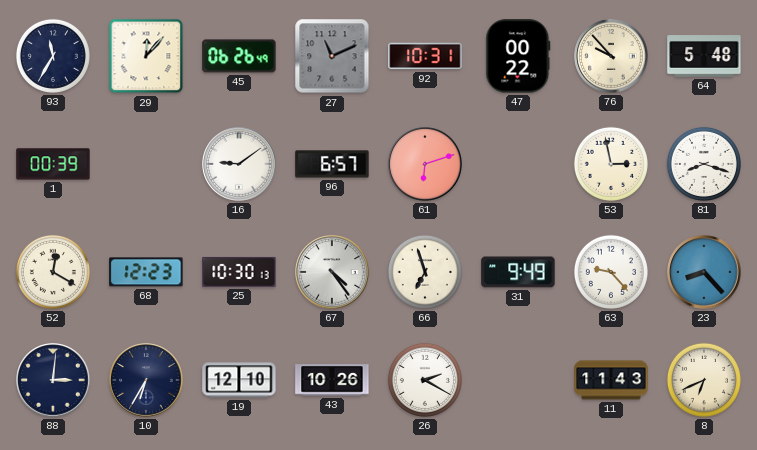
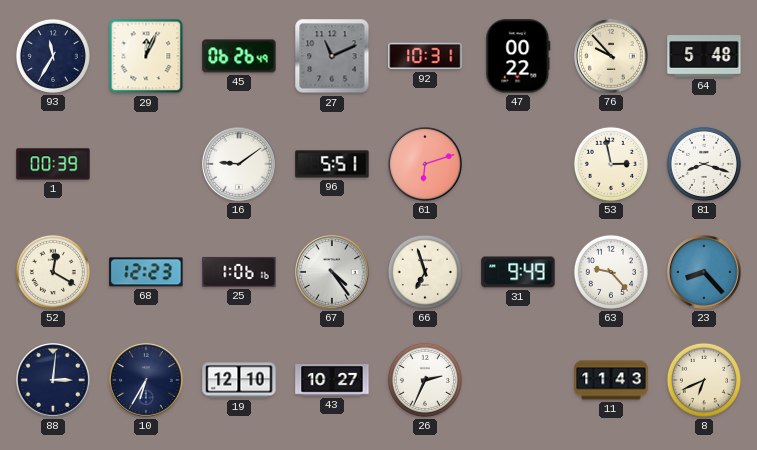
29: 12:07 -> 12:04
96: 6:57 -> 5:51
25: 10:30 -> 1:06
43: 10:26 -> 10:27
26: 2:20 -> 2:34
